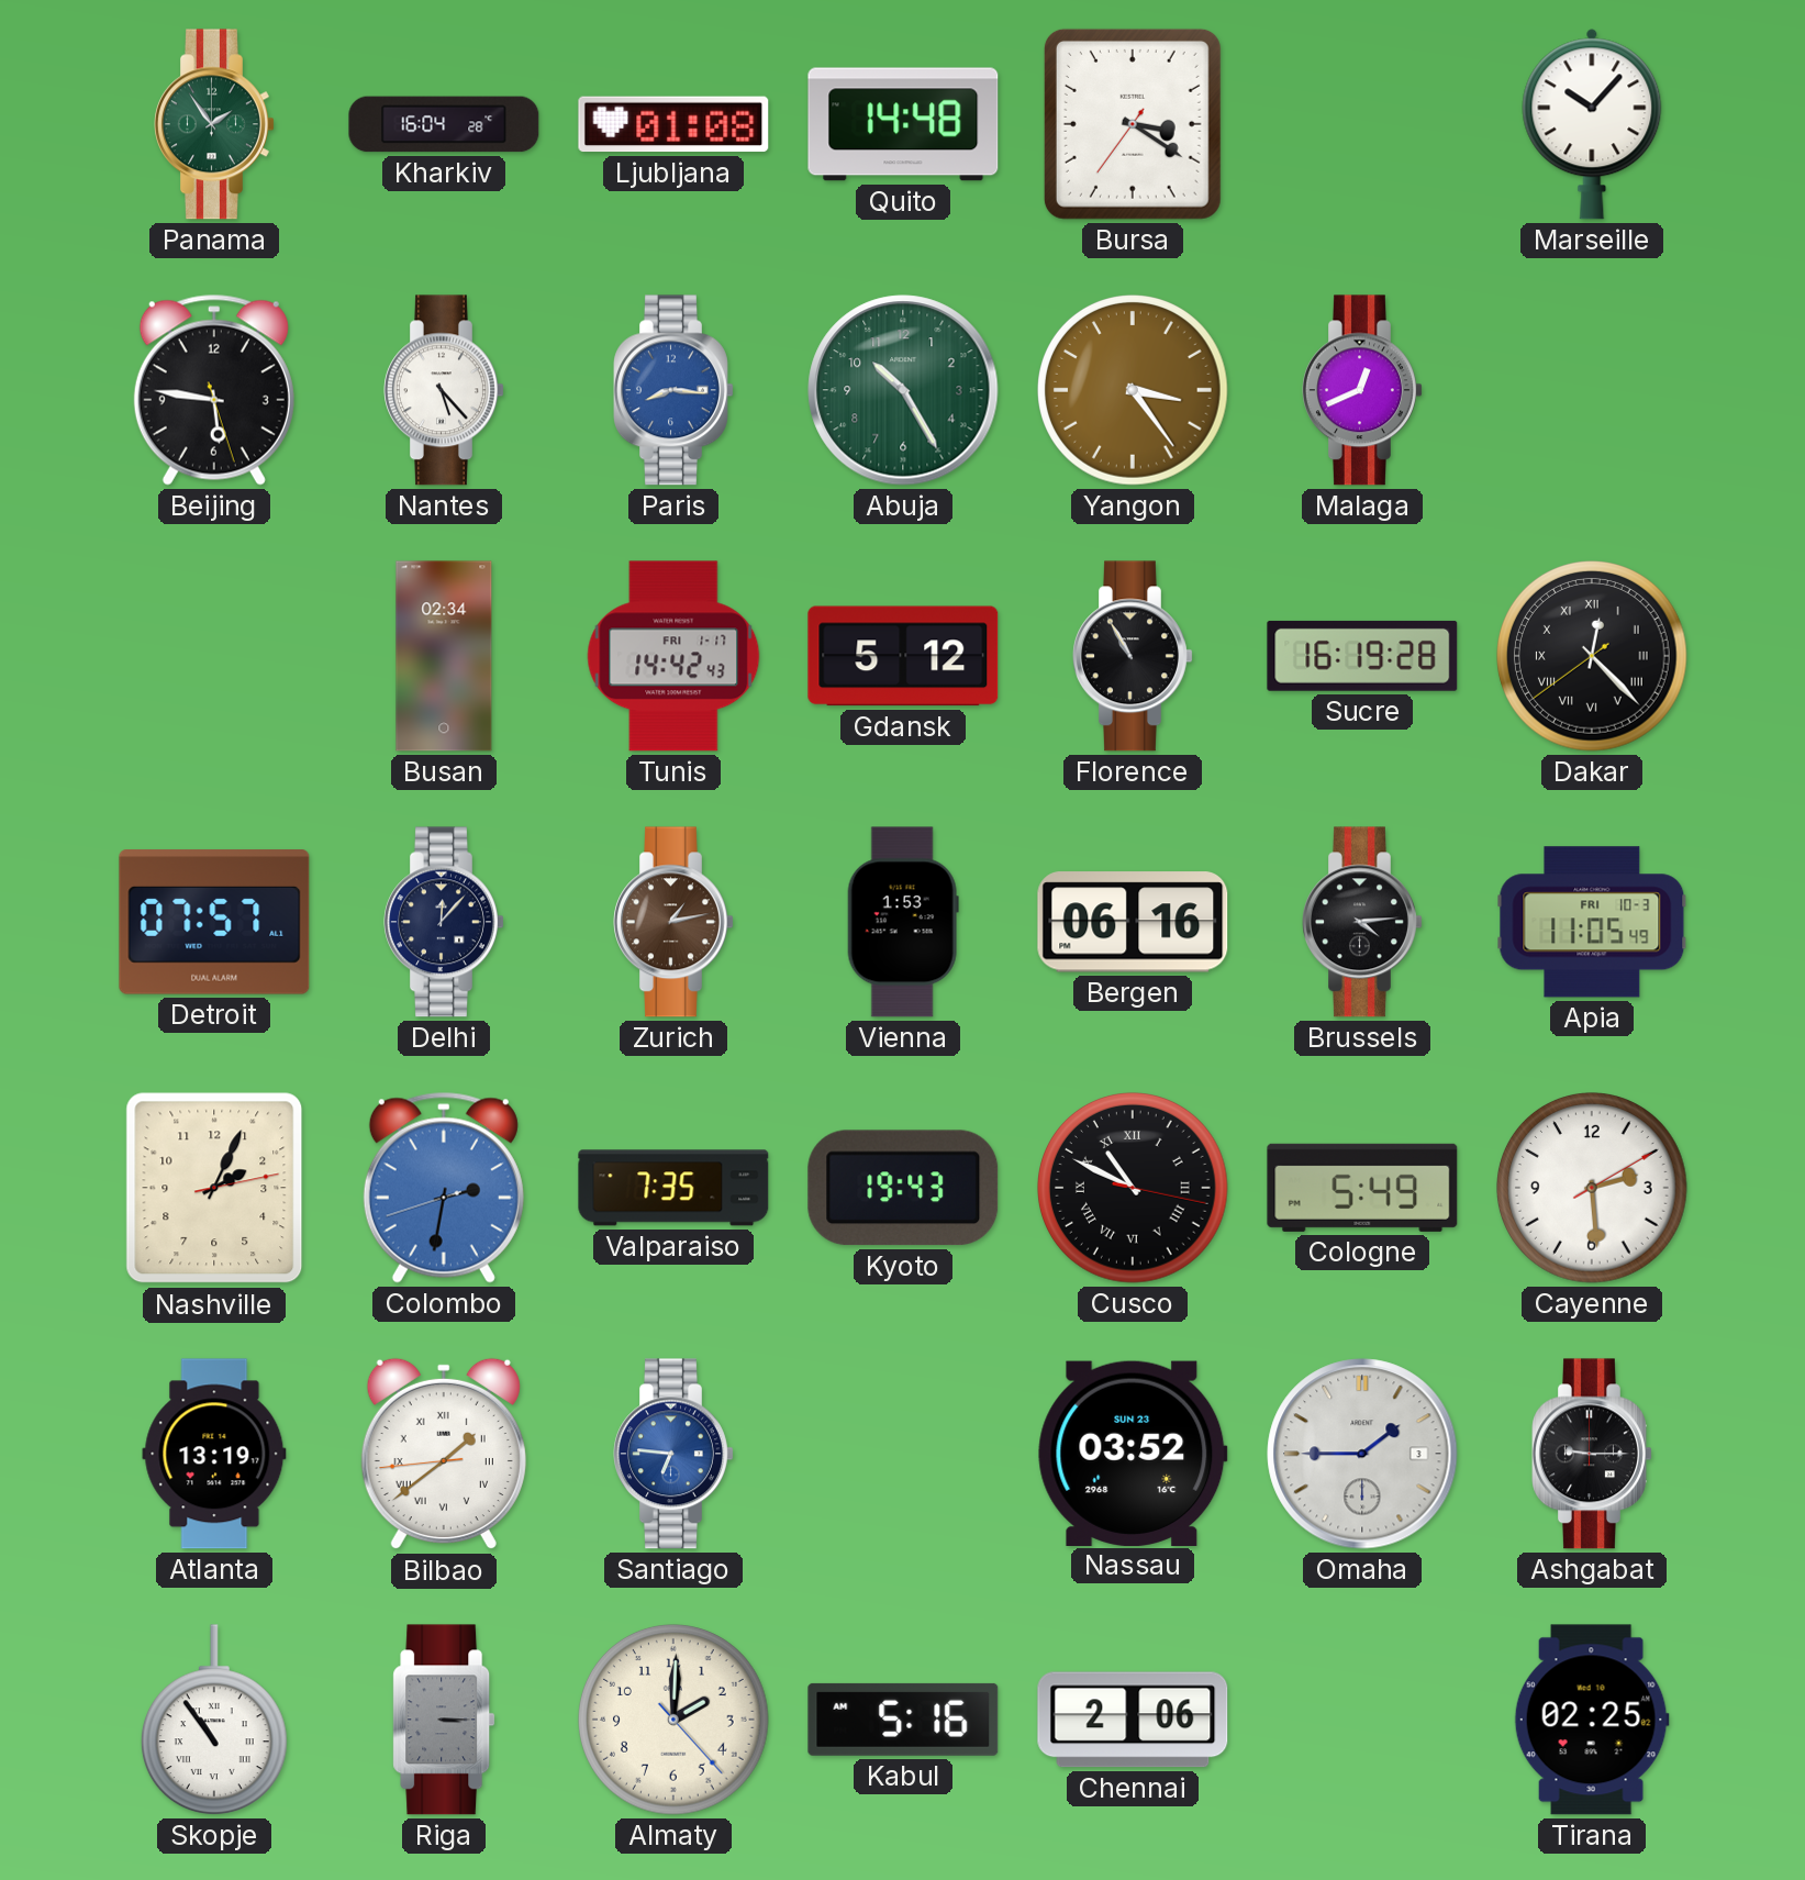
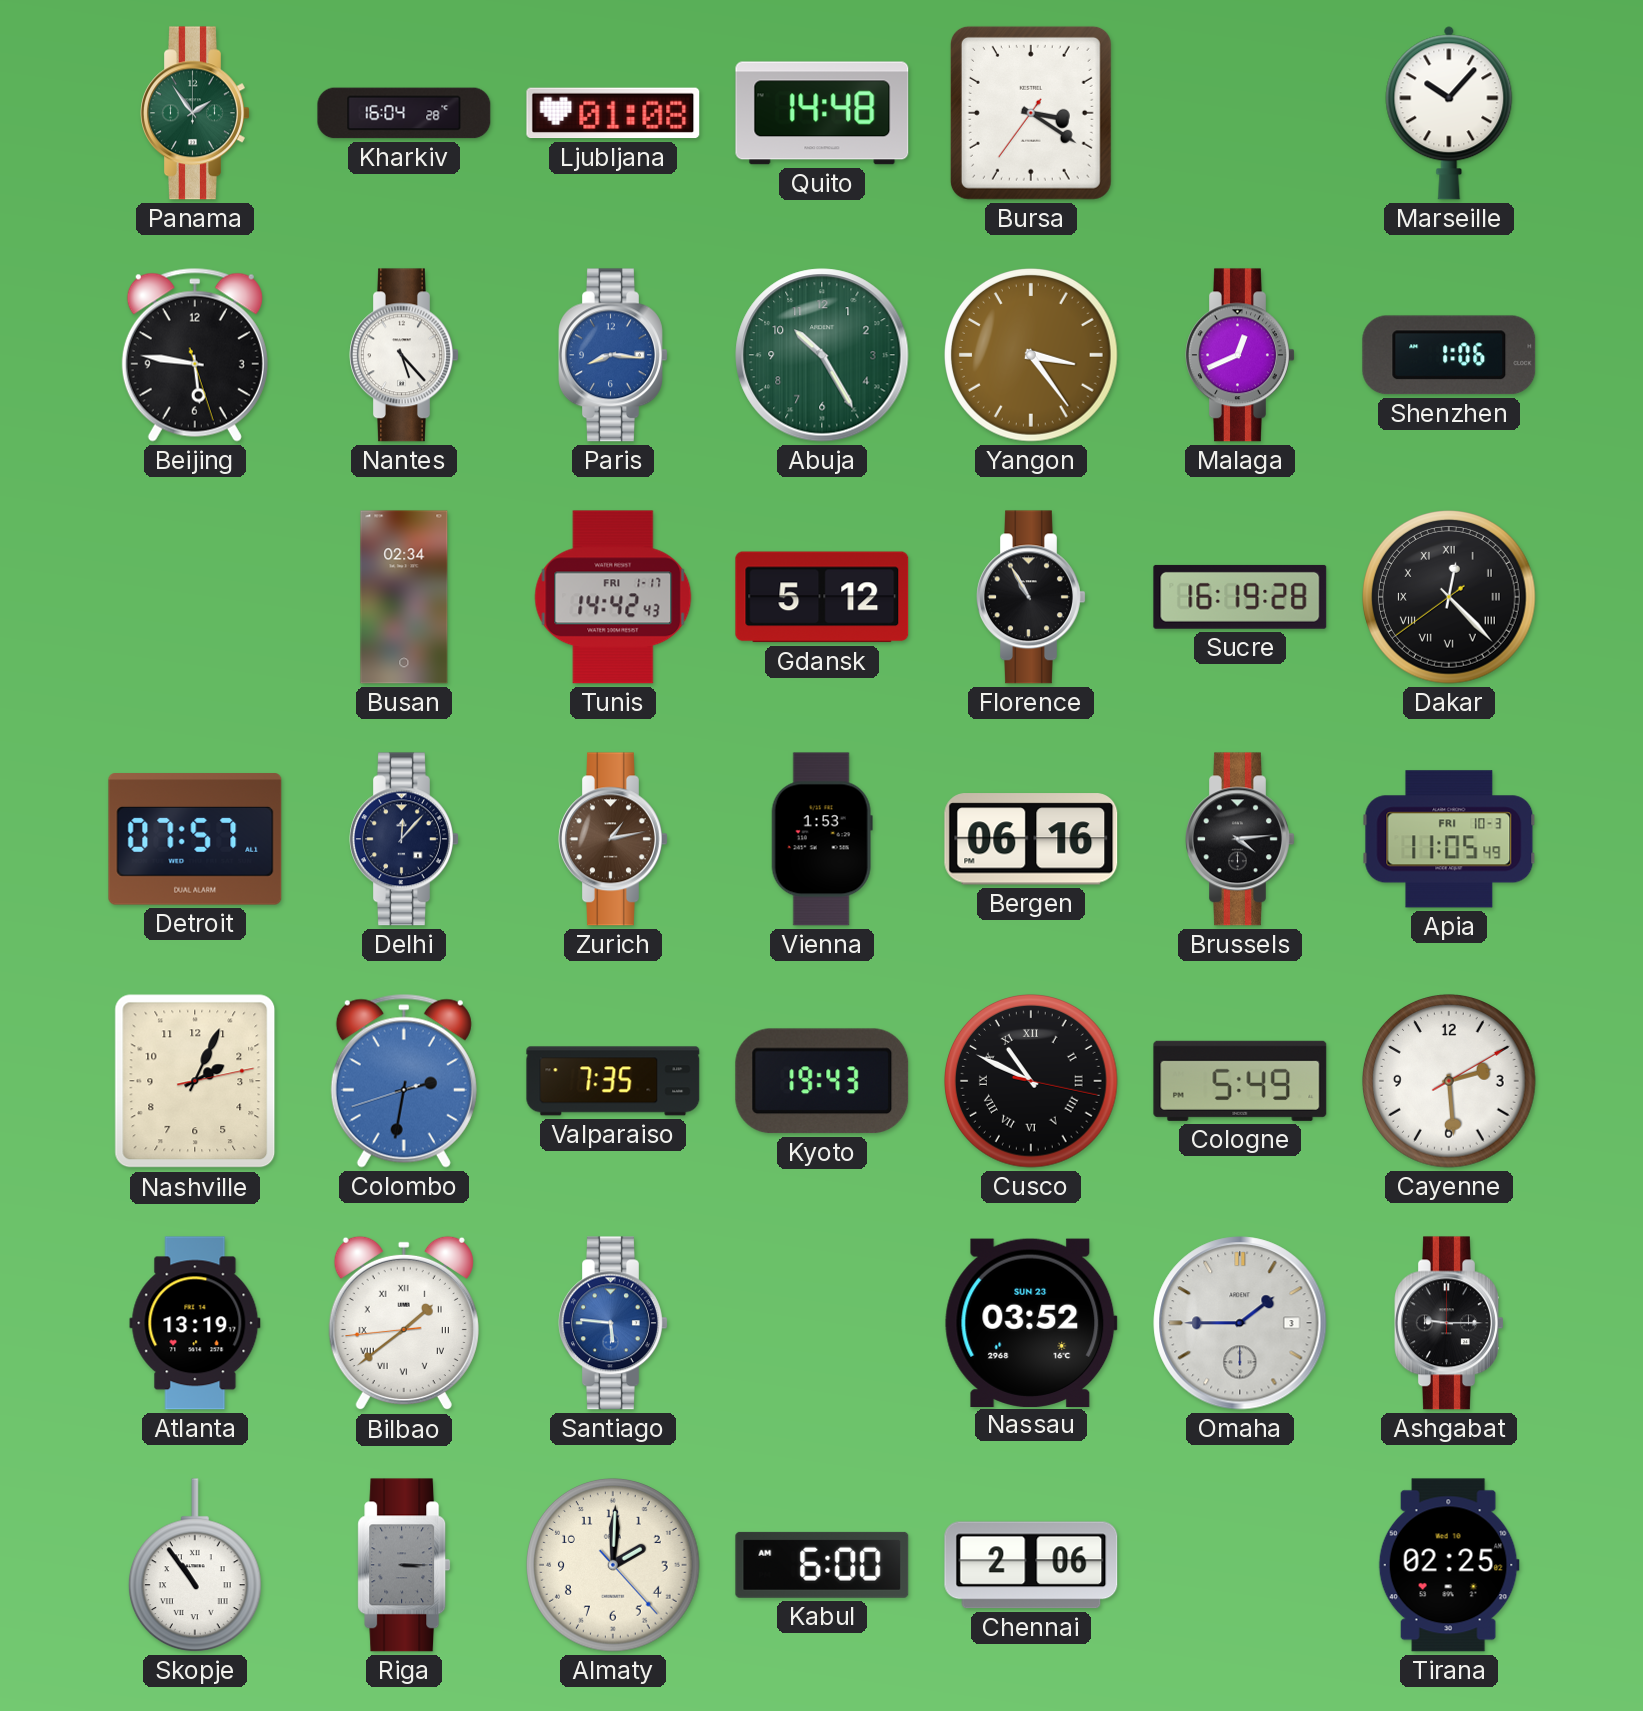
Shenzhen: none -> 1:06
Santiago: 6:46 -> 5:46
Kabul: 5:16 -> 6:00
